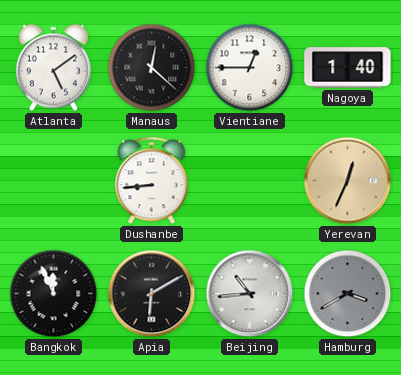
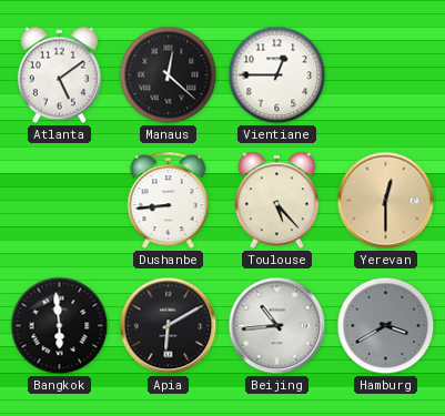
Nagoya: 1:40 -> none
Toulouse: none -> 5:23
Yerevan: 12:34 -> 12:30
Bangkok: 11:56 -> 5:59
